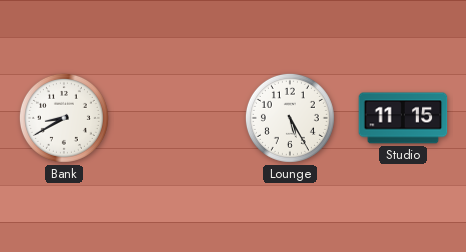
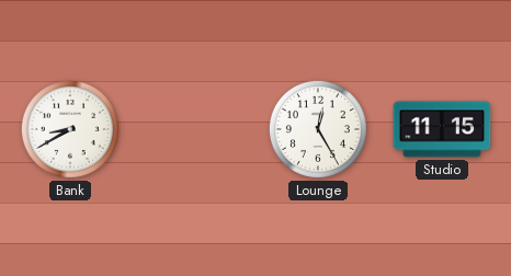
Lounge: 5:25 -> 12:25
